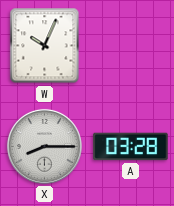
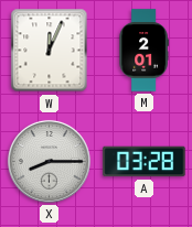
W: 10:04 -> 12:04
M: none -> 2:01
